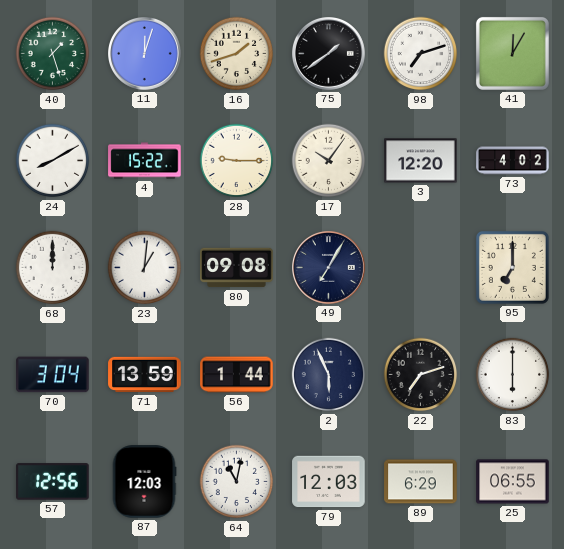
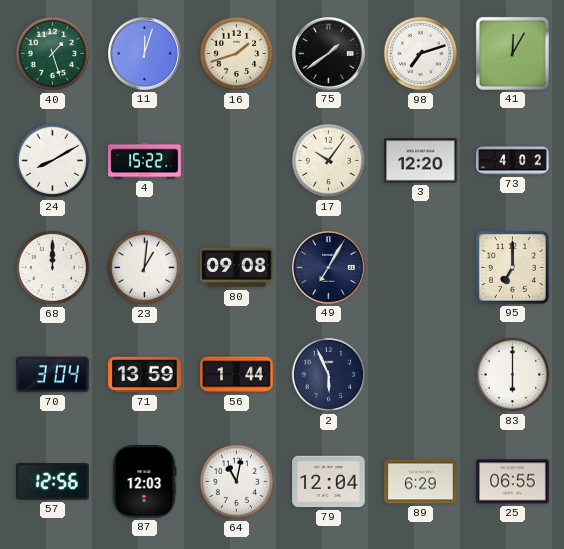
28: 9:15 -> none
22: 7:12 -> none
79: 12:03 -> 12:04
